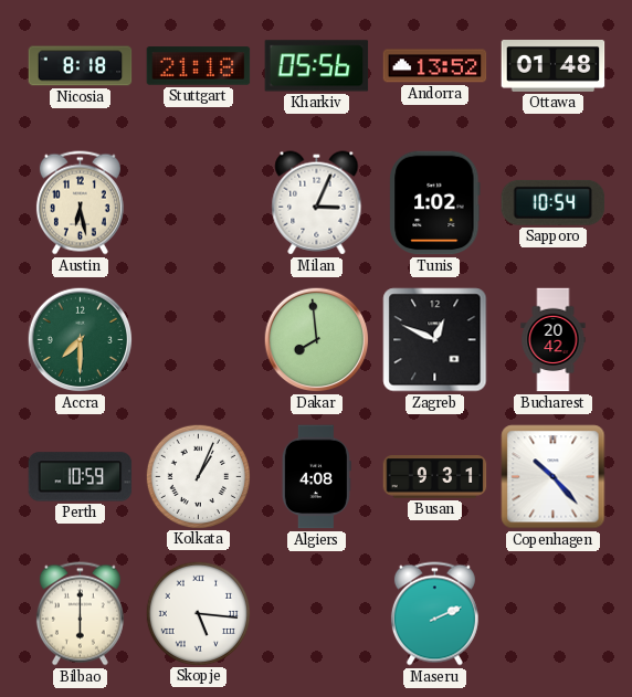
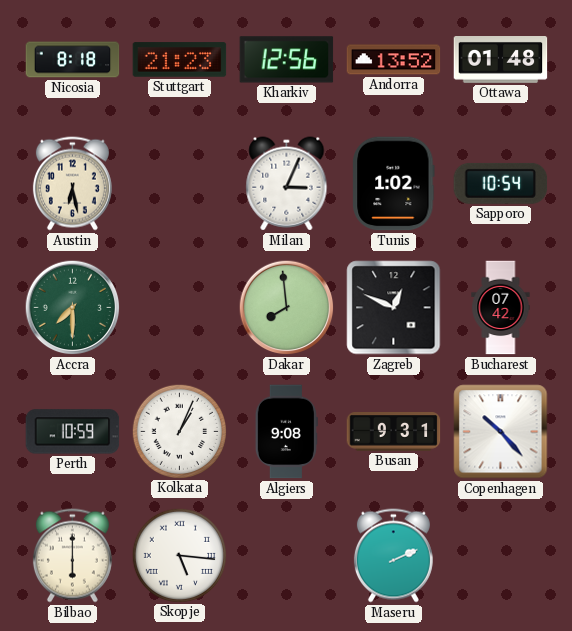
Stuttgart: 21:18 -> 21:23
Kharkiv: 05:56 -> 12:56
Bucharest: 20:42 -> 07:42
Algiers: 4:08 -> 9:08
